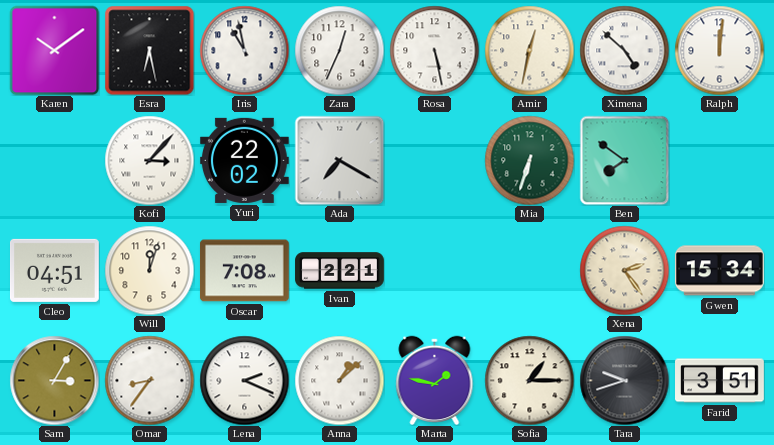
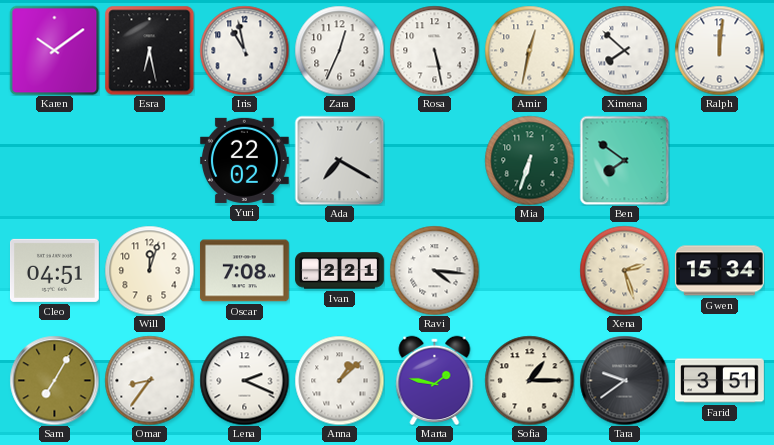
Ximena: 4:52 -> 7:52
Kofi: 3:07 -> none
Ravi: none -> 4:16
Xena: 2:24 -> 2:27
Sam: 3:05 -> 7:05
Tara: 9:42 -> 9:39
